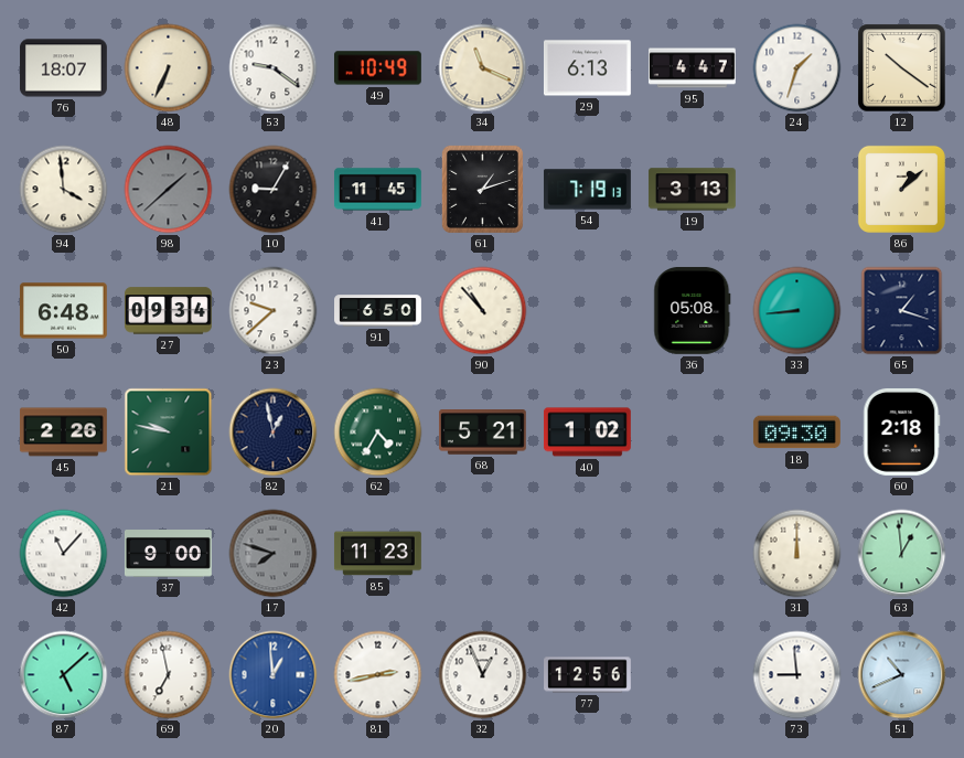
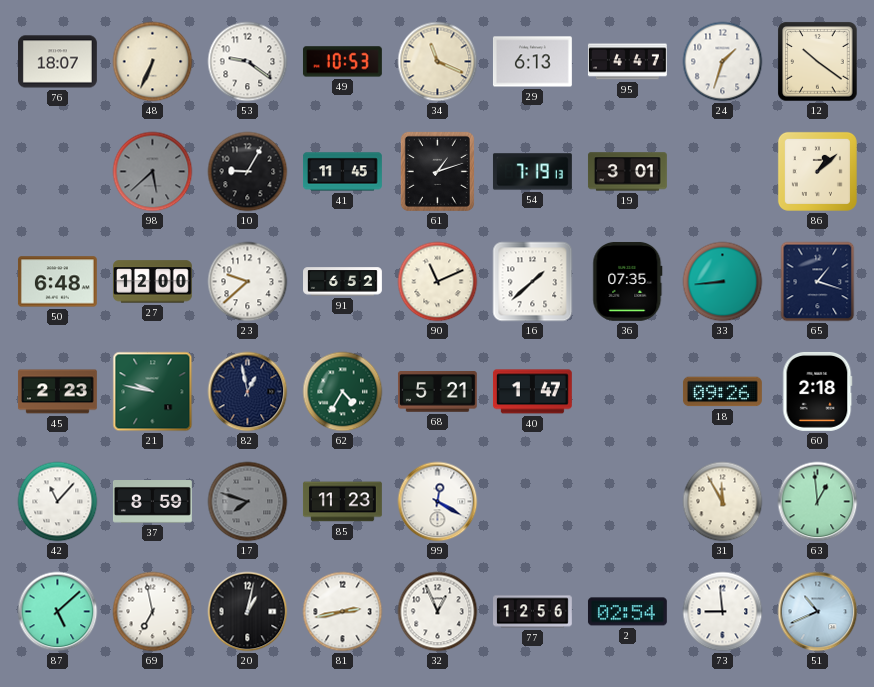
49: 10:49 -> 10:53
94: 3:59 -> none
98: 1:38 -> 5:38
19: 3:13 -> 3:01
27: 09:34 -> 12:00
91: 6:50 -> 6:52
90: 10:53 -> 11:11
16: none -> 1:38
36: 05:08 -> 07:35
45: 2:26 -> 2:23
40: 1:02 -> 1:47
18: 09:30 -> 09:26
37: 9:00 -> 8:59
99: none -> 12:20
31: 12:00 -> 11:55
20: 12:59 -> 1:02
20 dial: blue -> black
2: none -> 02:54
